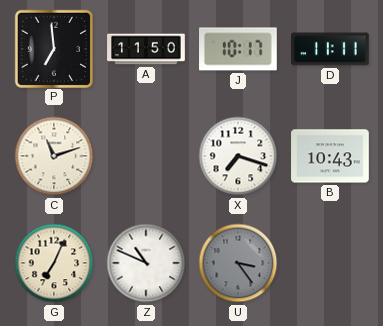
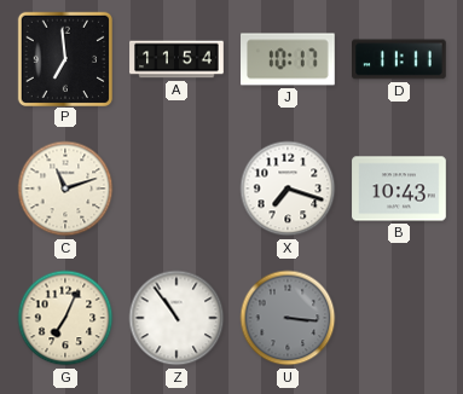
A: 11:50 -> 11:54
Z: 10:49 -> 10:54
U: 3:24 -> 3:16
